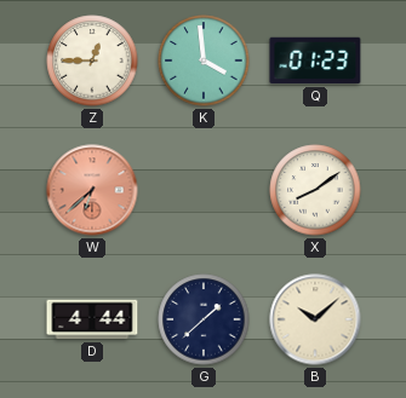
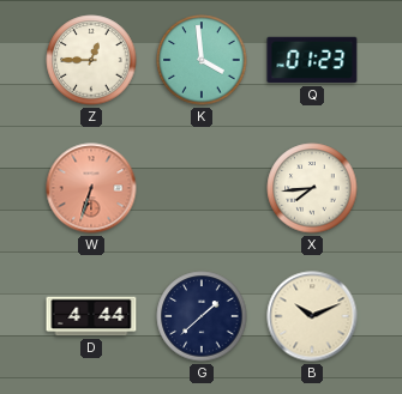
W: 6:38 -> 6:33
X: 8:09 -> 7:44
B: 10:08 -> 10:11
